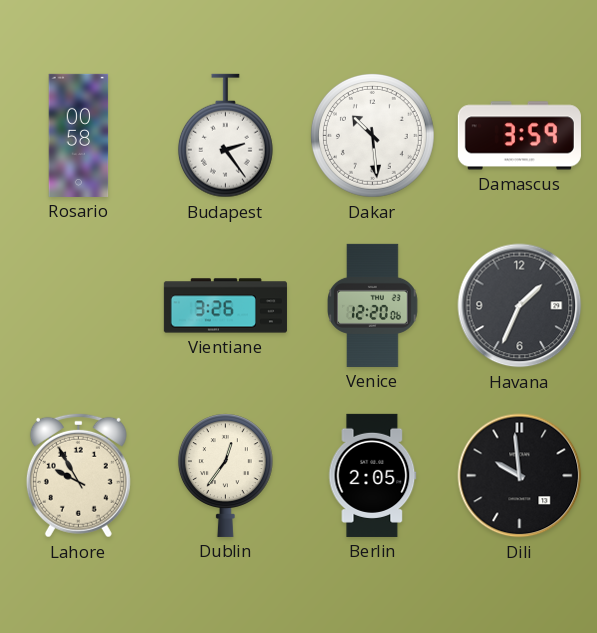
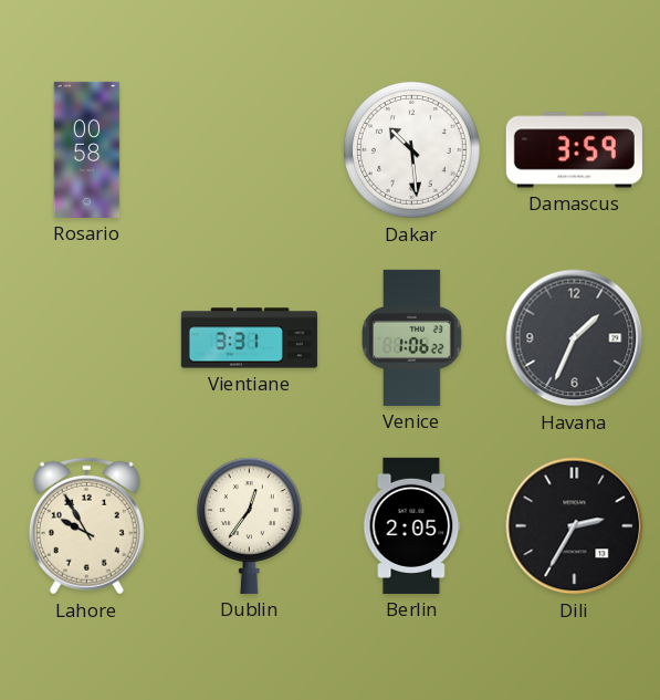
Budapest: 2:24 -> none
Vientiane: 3:26 -> 3:31
Venice: 12:20 -> 1:06
Dili: 9:59 -> 2:35
